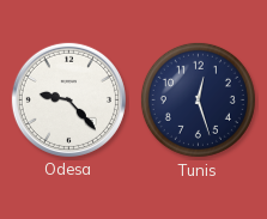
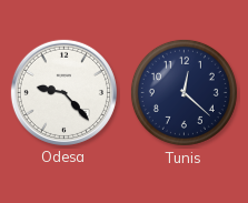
Tunis: 12:27 -> 12:22
